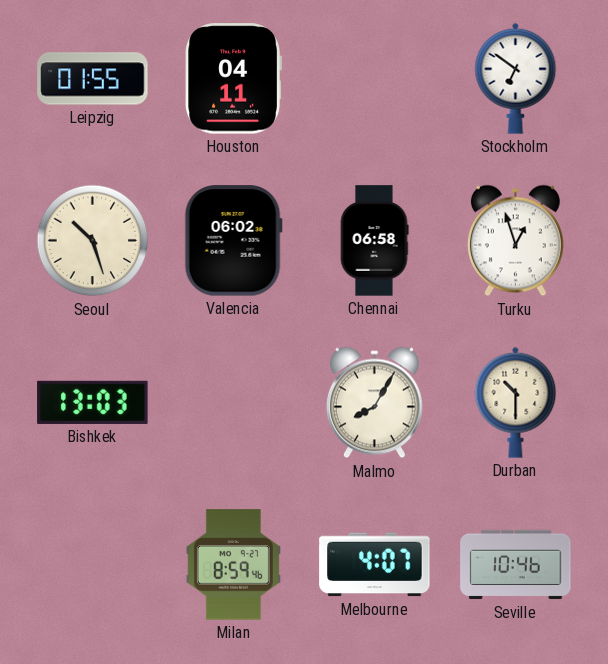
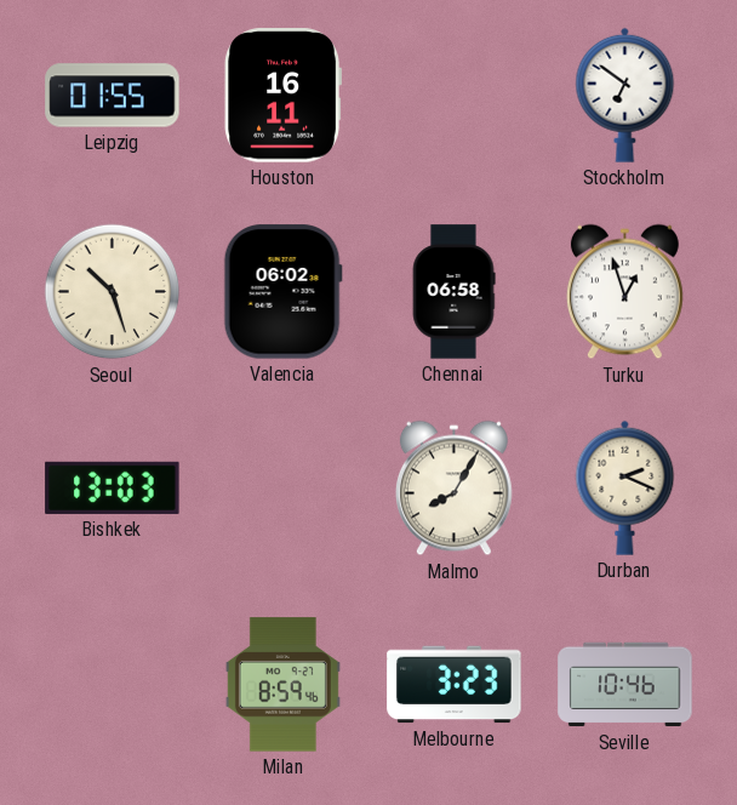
Houston: 04:11 -> 16:11
Durban: 10:30 -> 2:19
Melbourne: 4:07 -> 3:23
